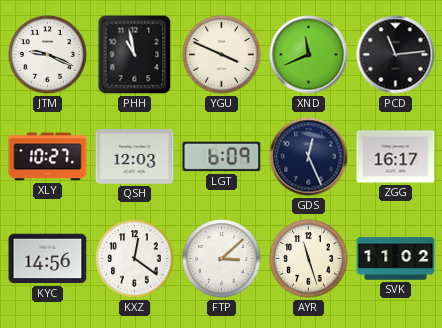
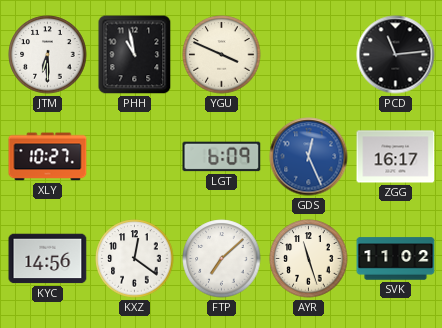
JTM: 9:19 -> 6:30
XND: 11:41 -> none
QSH: 12:03 -> none
GDS dial: navy -> blue
FTP: 3:08 -> 7:08
